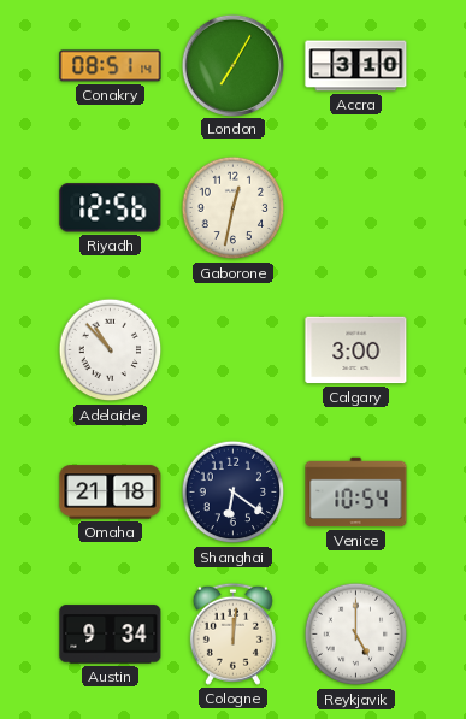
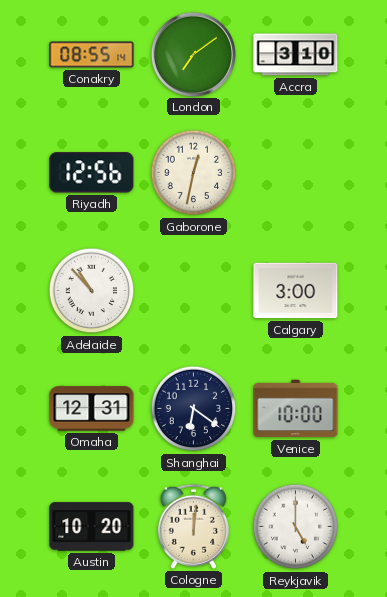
Conakry: 08:51 -> 08:55
London: 7:05 -> 7:09
Omaha: 21:18 -> 12:31
Venice: 10:54 -> 10:00
Austin: 9:34 -> 10:20
